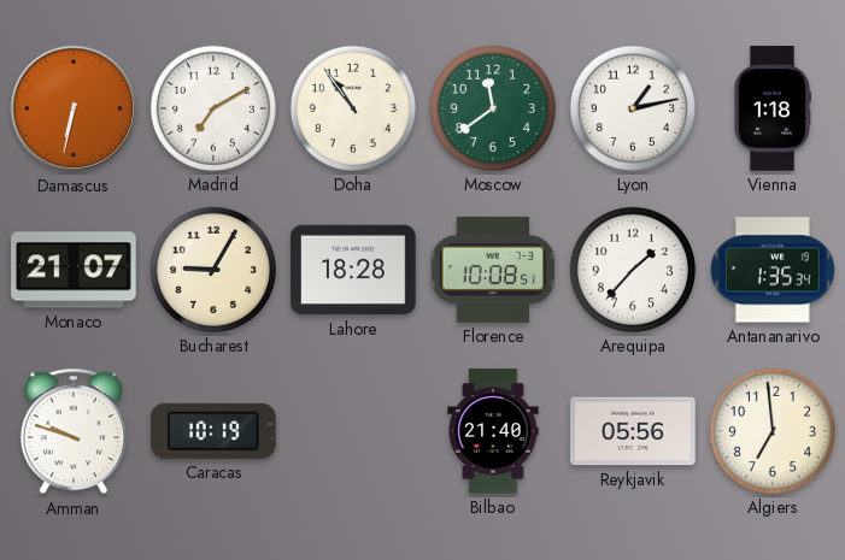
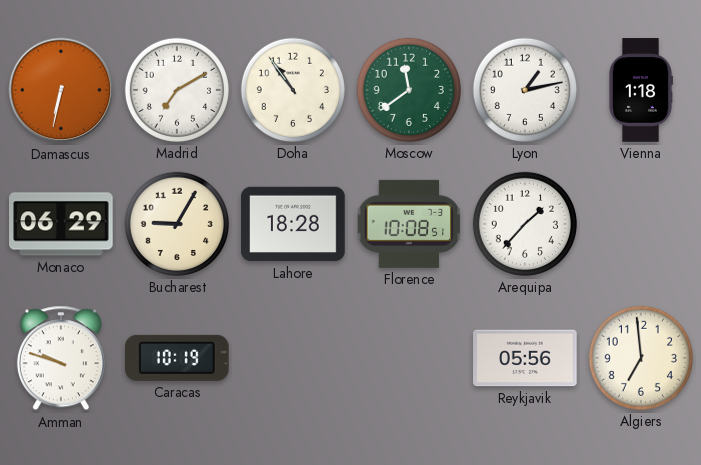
Monaco: 21:07 -> 06:29
Antananarivo: 1:35 -> none
Bilbao: 21:40 -> none
